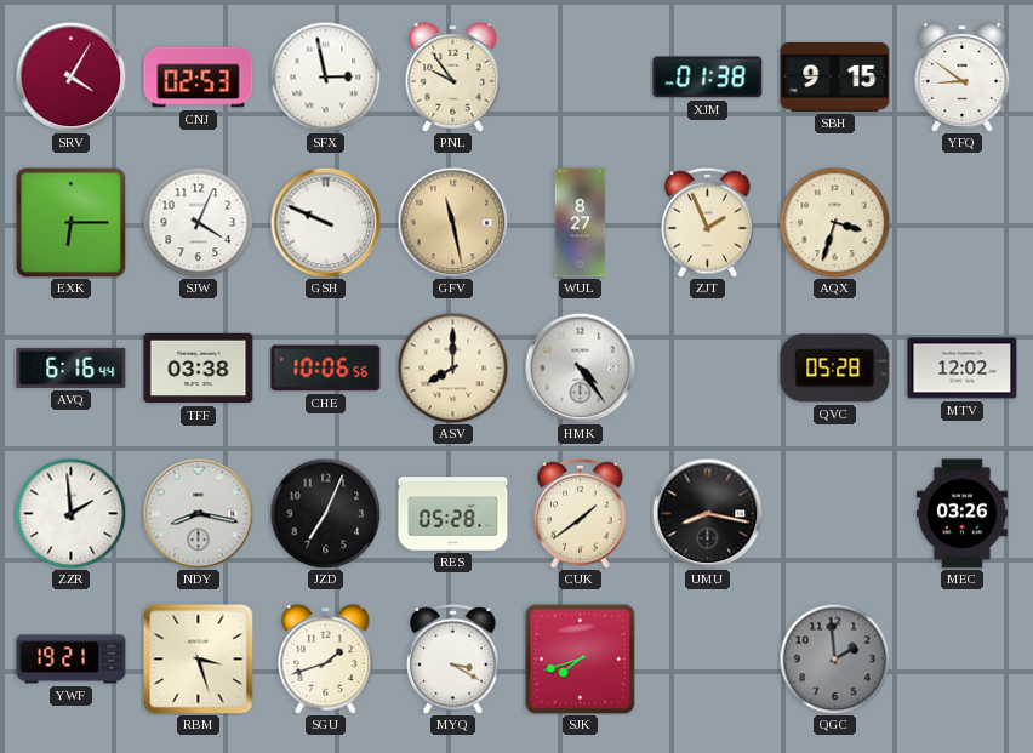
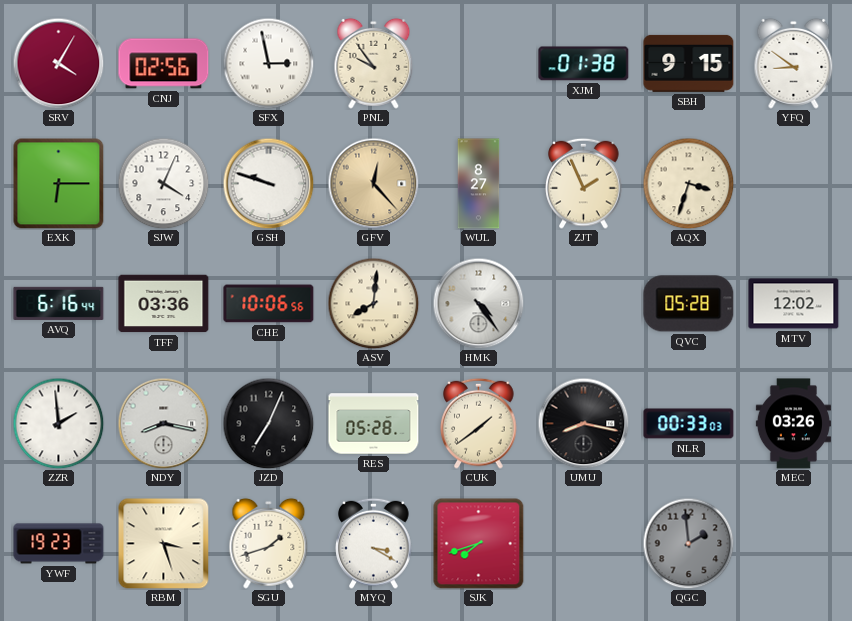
CNJ: 02:53 -> 02:56
GSH: 9:49 -> 9:48
GFV: 11:28 -> 12:23
TFF: 03:38 -> 03:36
ASV: 8:00 -> 8:01
NLR: none -> 00:33
YWF: 19:21 -> 19:23
